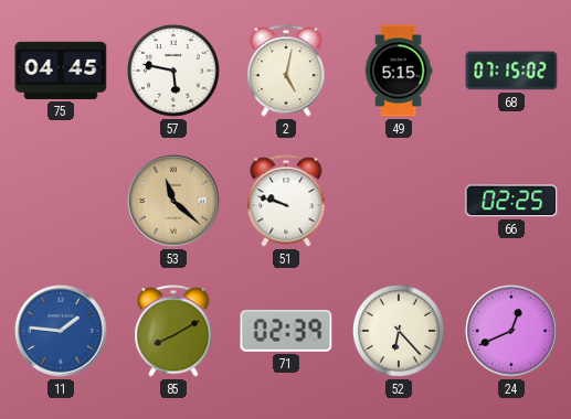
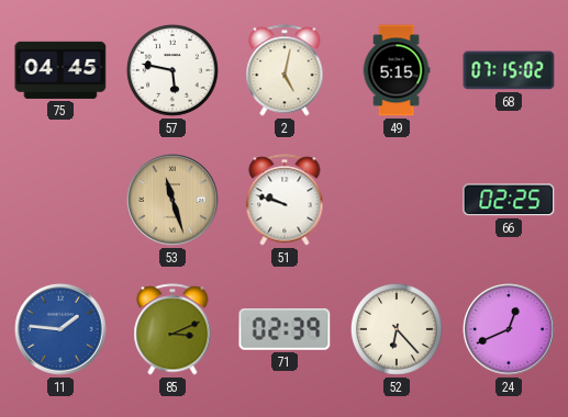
53: 11:22 -> 11:27
85: 8:10 -> 3:11
